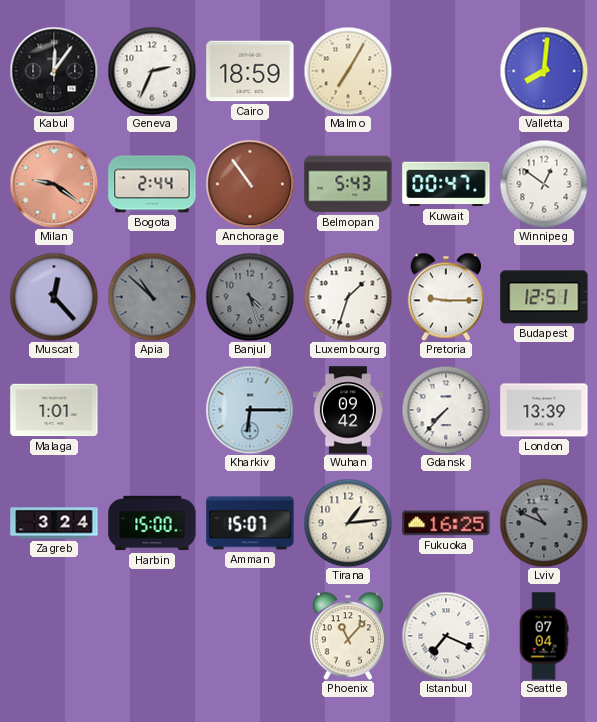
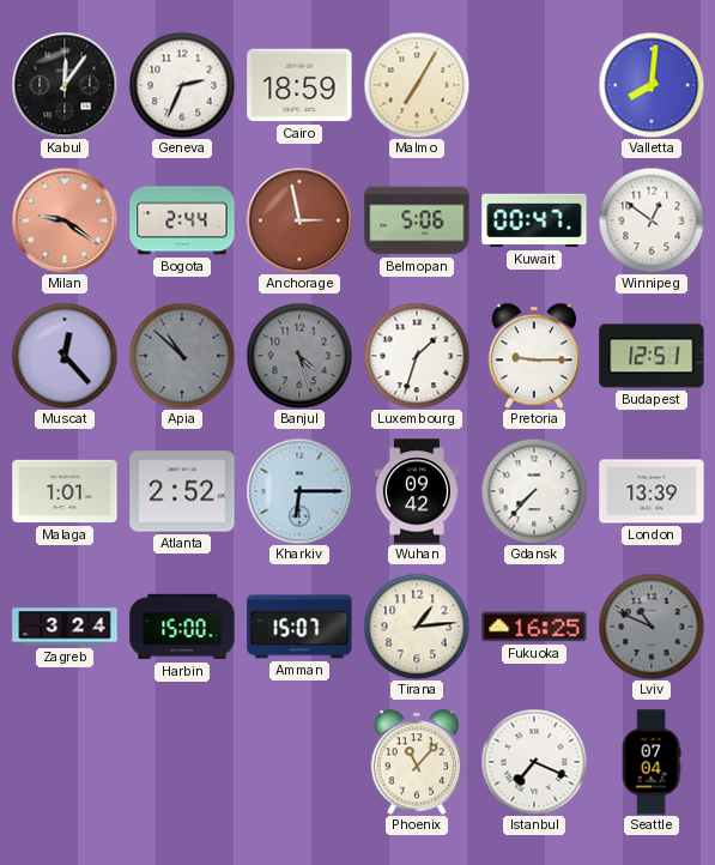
Anchorage: 10:54 -> 2:58
Belmopan: 5:43 -> 5:06
Atlanta: none -> 2:52
